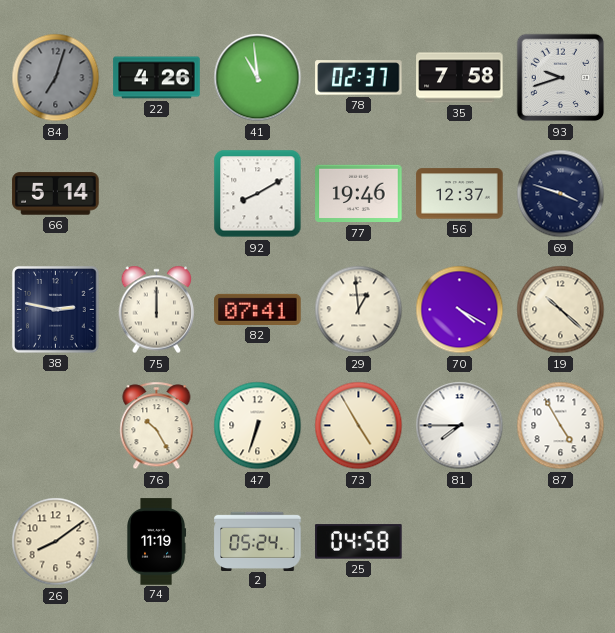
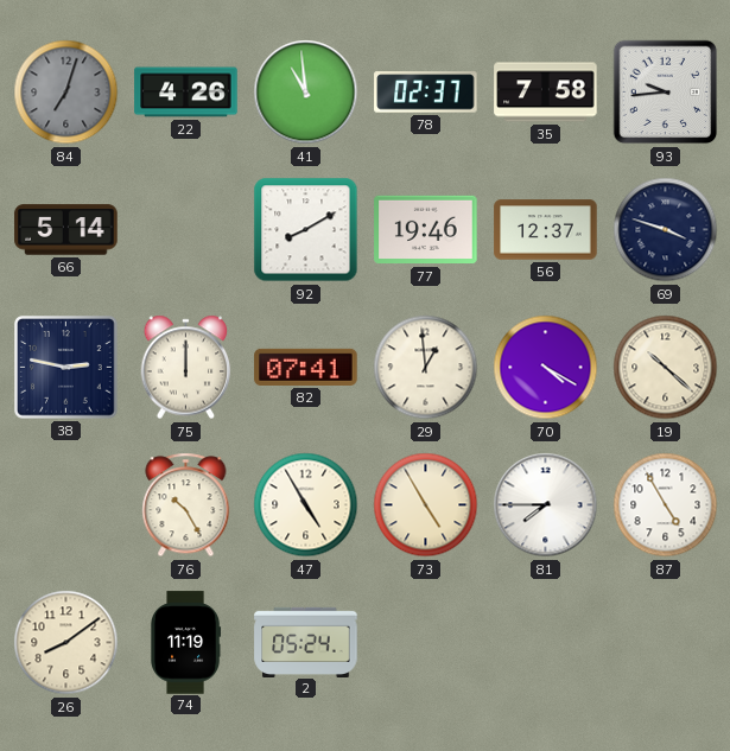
93: 9:42 -> 9:44
47: 6:33 -> 4:55
25: 04:58 -> none
